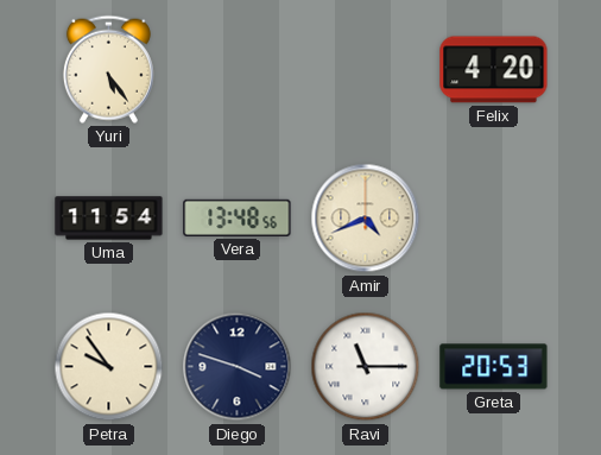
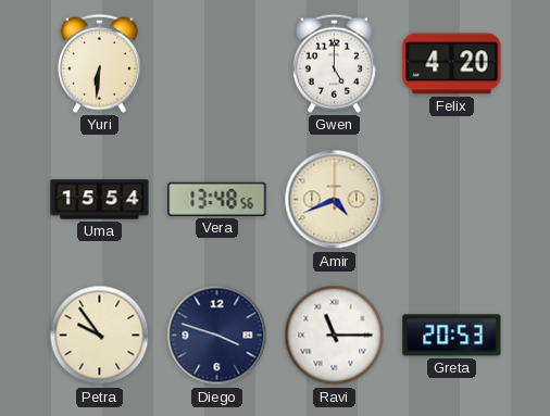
Yuri: 5:24 -> 6:31
Gwen: none -> 5:00
Uma: 11:54 -> 15:54
